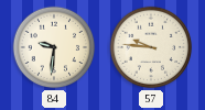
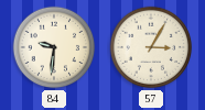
57: 9:46 -> 3:05
